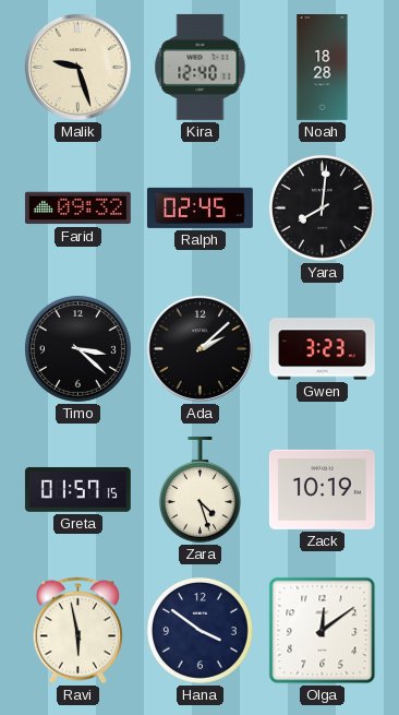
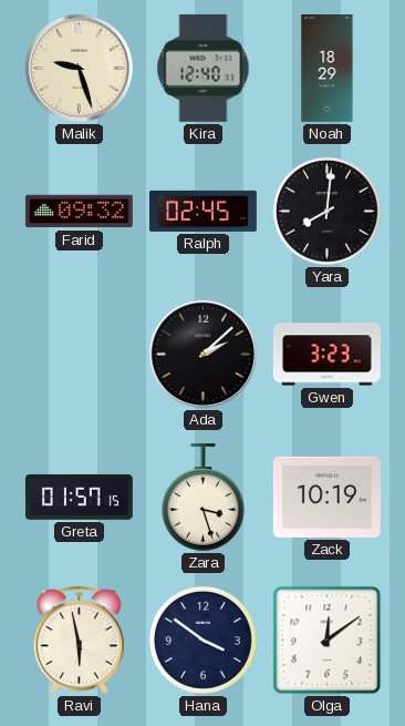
Noah: 18:28 -> 18:29
Timo: 3:22 -> none
Zara: 4:27 -> 3:27
